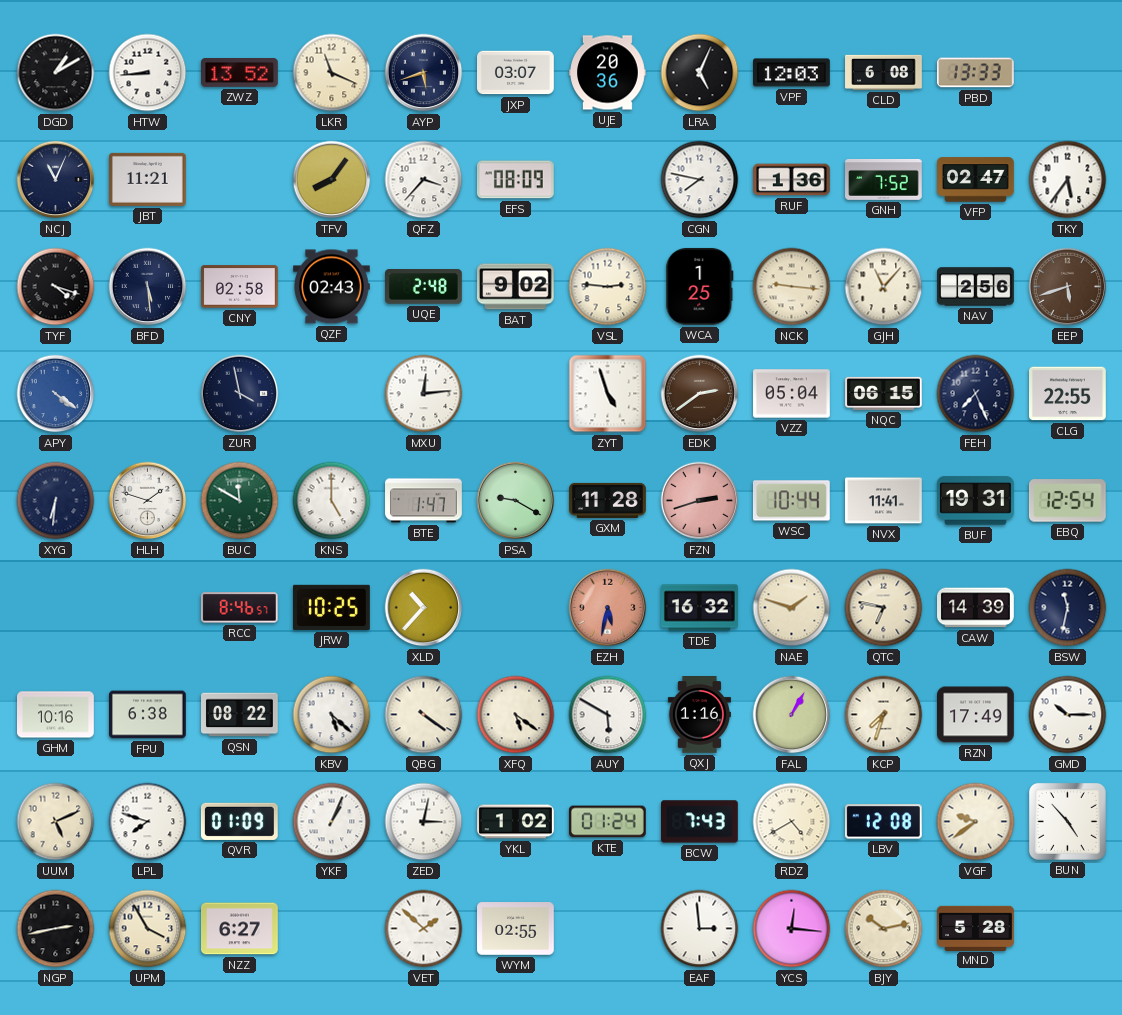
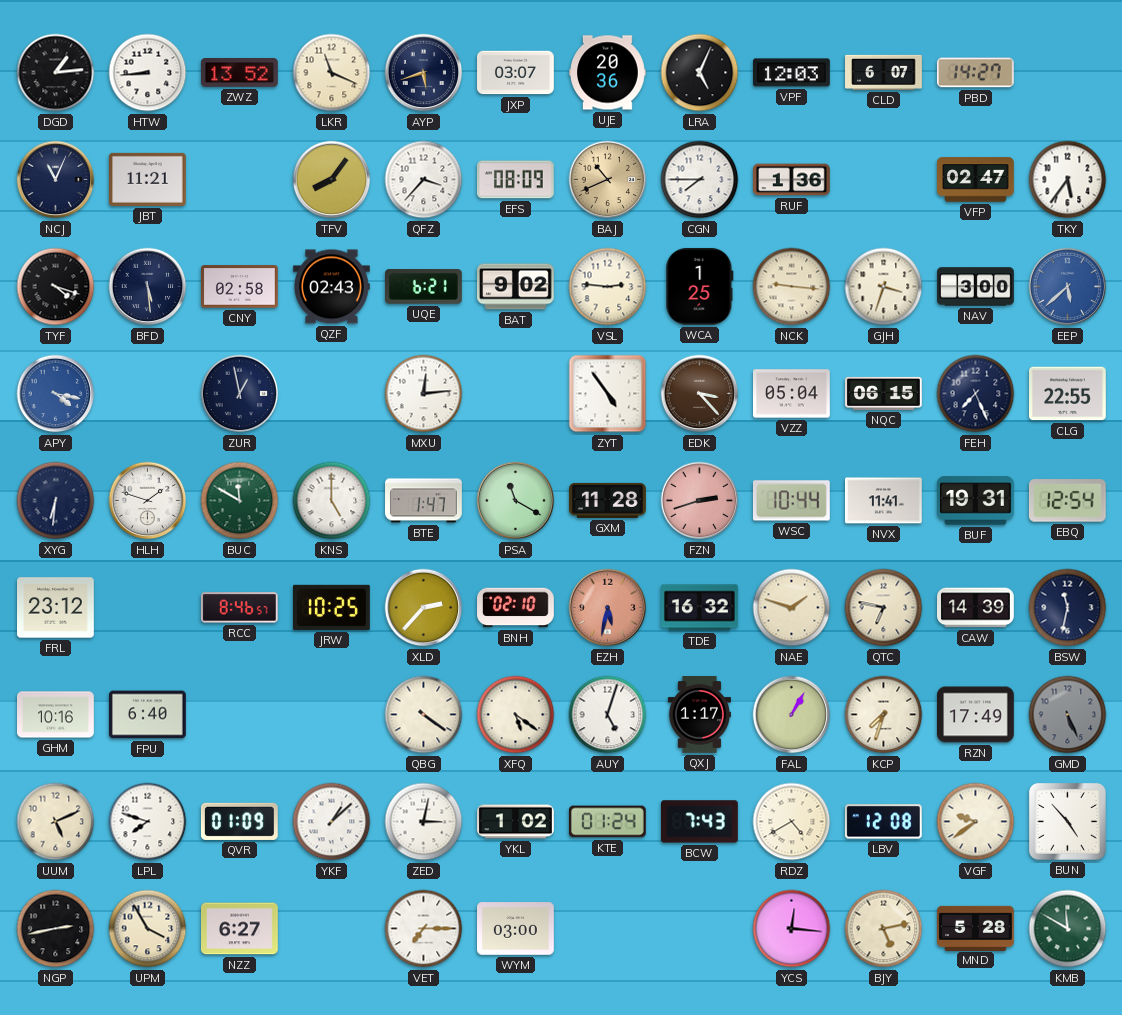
DGD: 1:10 -> 1:14
CLD: 6:08 -> 6:07
PBD: 13:33 -> 14:27
BAJ: none -> 10:41
CGN: 7:47 -> 7:45
GNH: 7:52 -> none
UQE: 2:48 -> 6:21
GJH: 11:07 -> 3:33
NAV: 2:56 -> 3:00
EEP: 5:42 -> 5:38
EEP dial: brown -> blue
APY: 4:21 -> 4:17
ZUR: 3:58 -> 12:58
ZYT: 4:57 -> 4:54
EDK: 2:39 -> 3:23
PSA: 9:20 -> 11:20
FRL: none -> 23:12
XLD: 10:37 -> 2:37
BNH: none -> 02:10
FPU: 6:38 -> 6:40
QSN: 08:22 -> none
KBV: 5:22 -> none
AUY: 5:50 -> 5:03
QXJ: 1:16 -> 1:17
GMD: 10:15 -> 5:26
GMD dial: white -> grey
YKF: 1:04 -> 1:08
VET: 1:52 -> 7:15
WYM: 02:55 -> 03:00
EAF: 2:59 -> none
BJY: 10:13 -> 5:13
KMB: none -> 11:50
